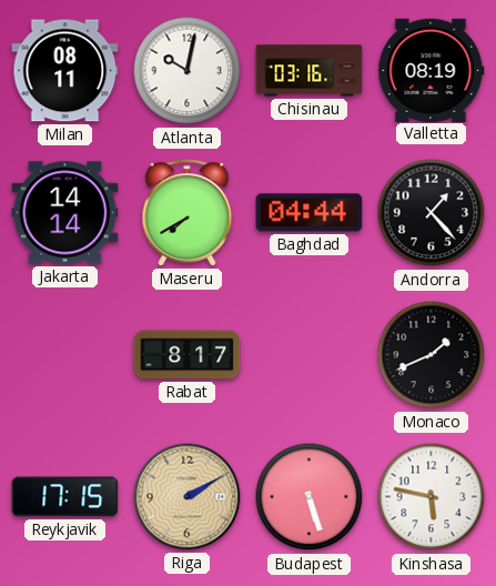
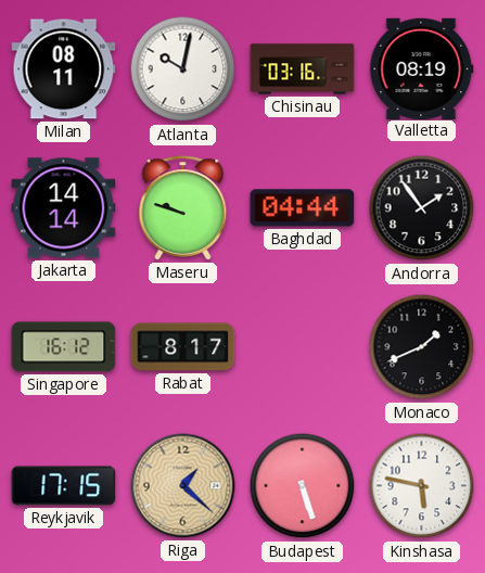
Maseru: 7:40 -> 9:48
Andorra: 1:23 -> 1:54
Singapore: none -> 16:12
Riga: 2:10 -> 1:22
